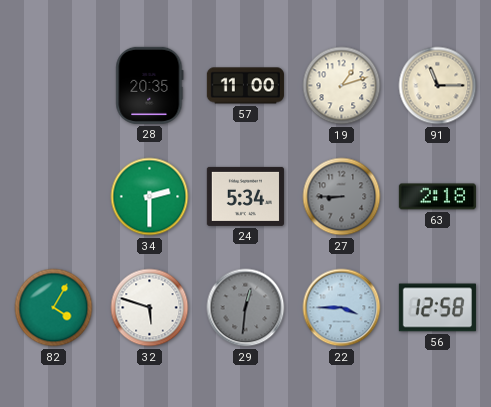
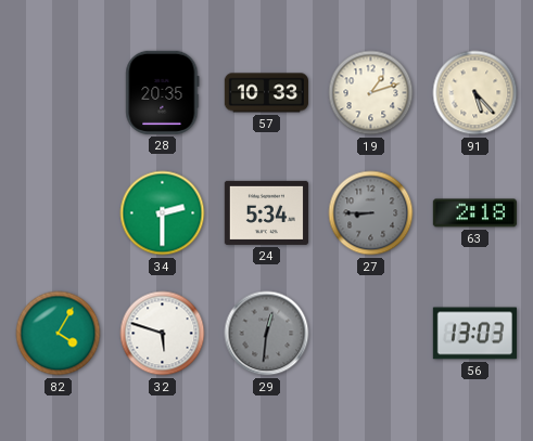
57: 11:00 -> 10:33
91: 11:15 -> 5:23
22: 3:45 -> none
56: 12:58 -> 13:03
